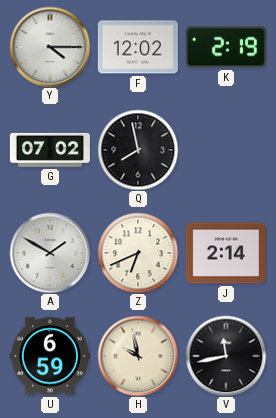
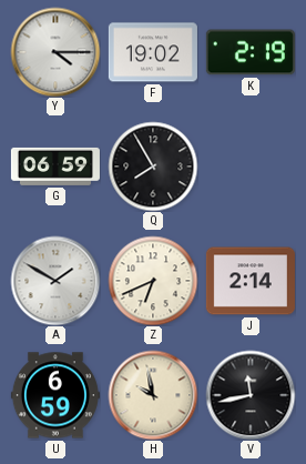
F: 12:02 -> 19:02
G: 07:02 -> 06:59
Q: 7:58 -> 7:55
